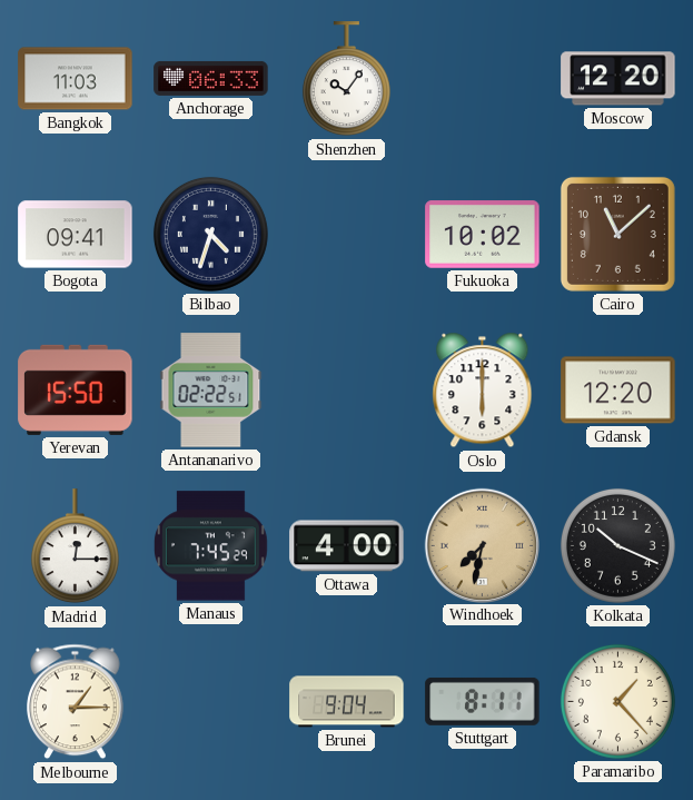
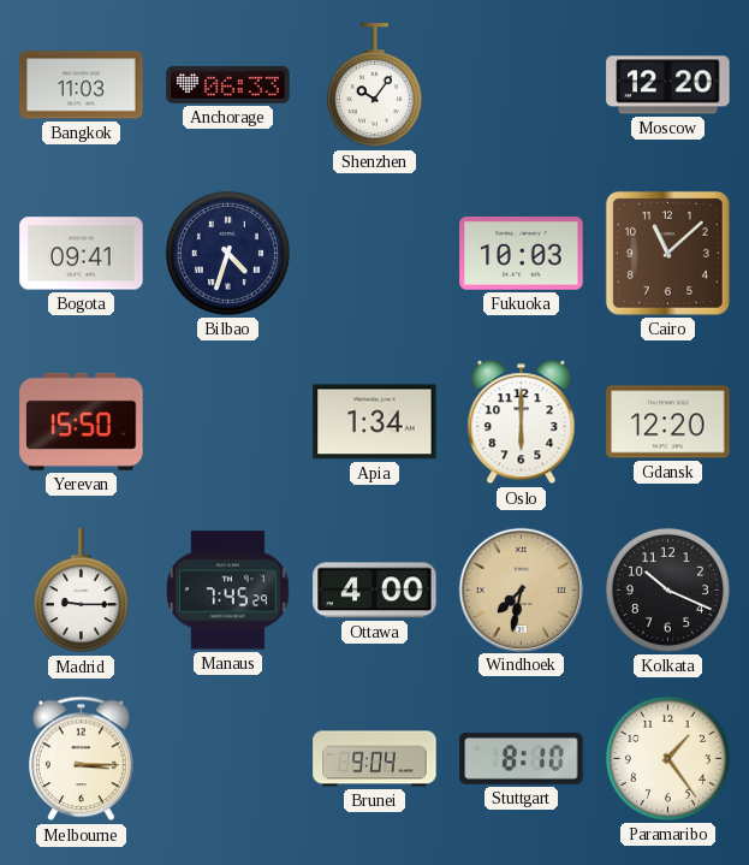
Fukuoka: 10:02 -> 10:03
Antananarivo: 02:22 -> none
Apia: none -> 1:34
Madrid: 12:15 -> 9:15
Melbourne: 1:15 -> 3:15
Stuttgart: 8:11 -> 8:10
Paramaribo: 1:23 -> 1:24
